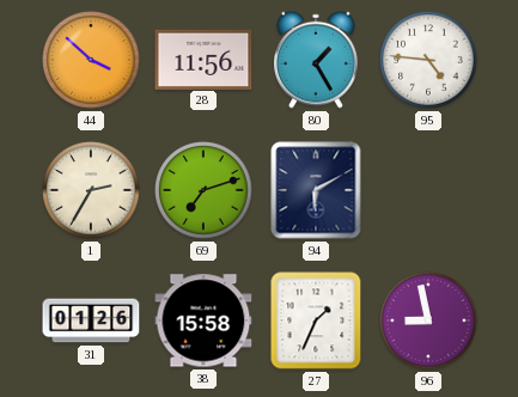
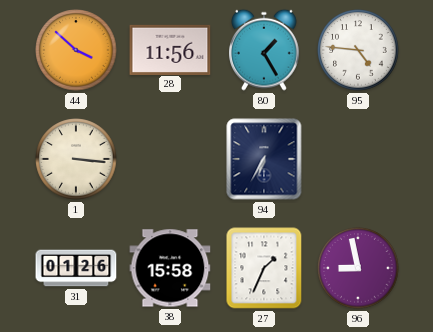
1: 2:35 -> 3:16
69: 7:12 -> none
94: 6:10 -> 6:35
